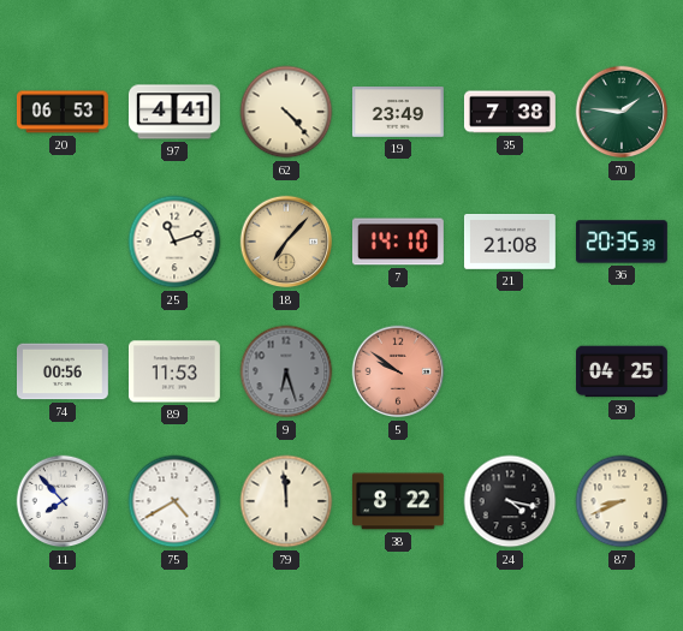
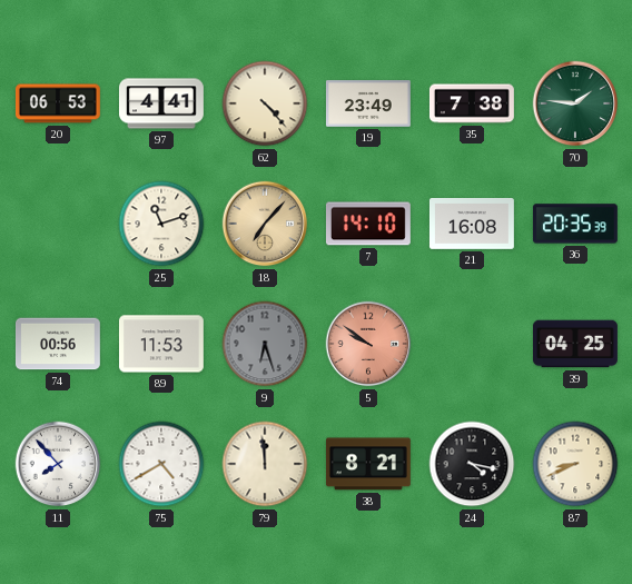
21: 21:08 -> 16:08
38: 8:22 -> 8:21
